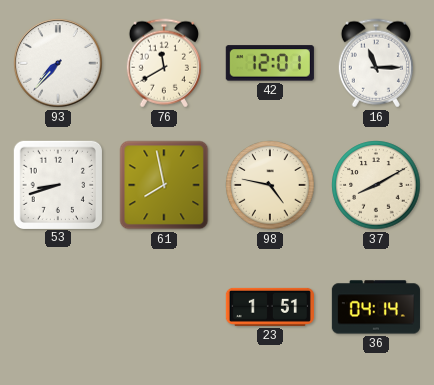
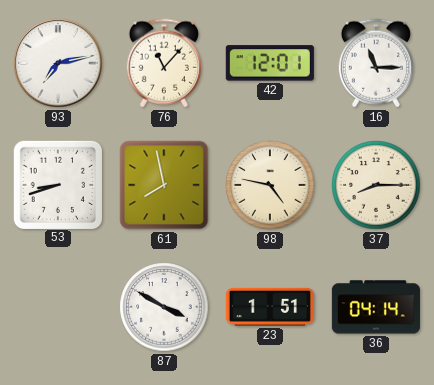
93: 7:37 -> 7:13
76: 11:40 -> 11:07
37: 8:10 -> 8:15
87: none -> 3:50
